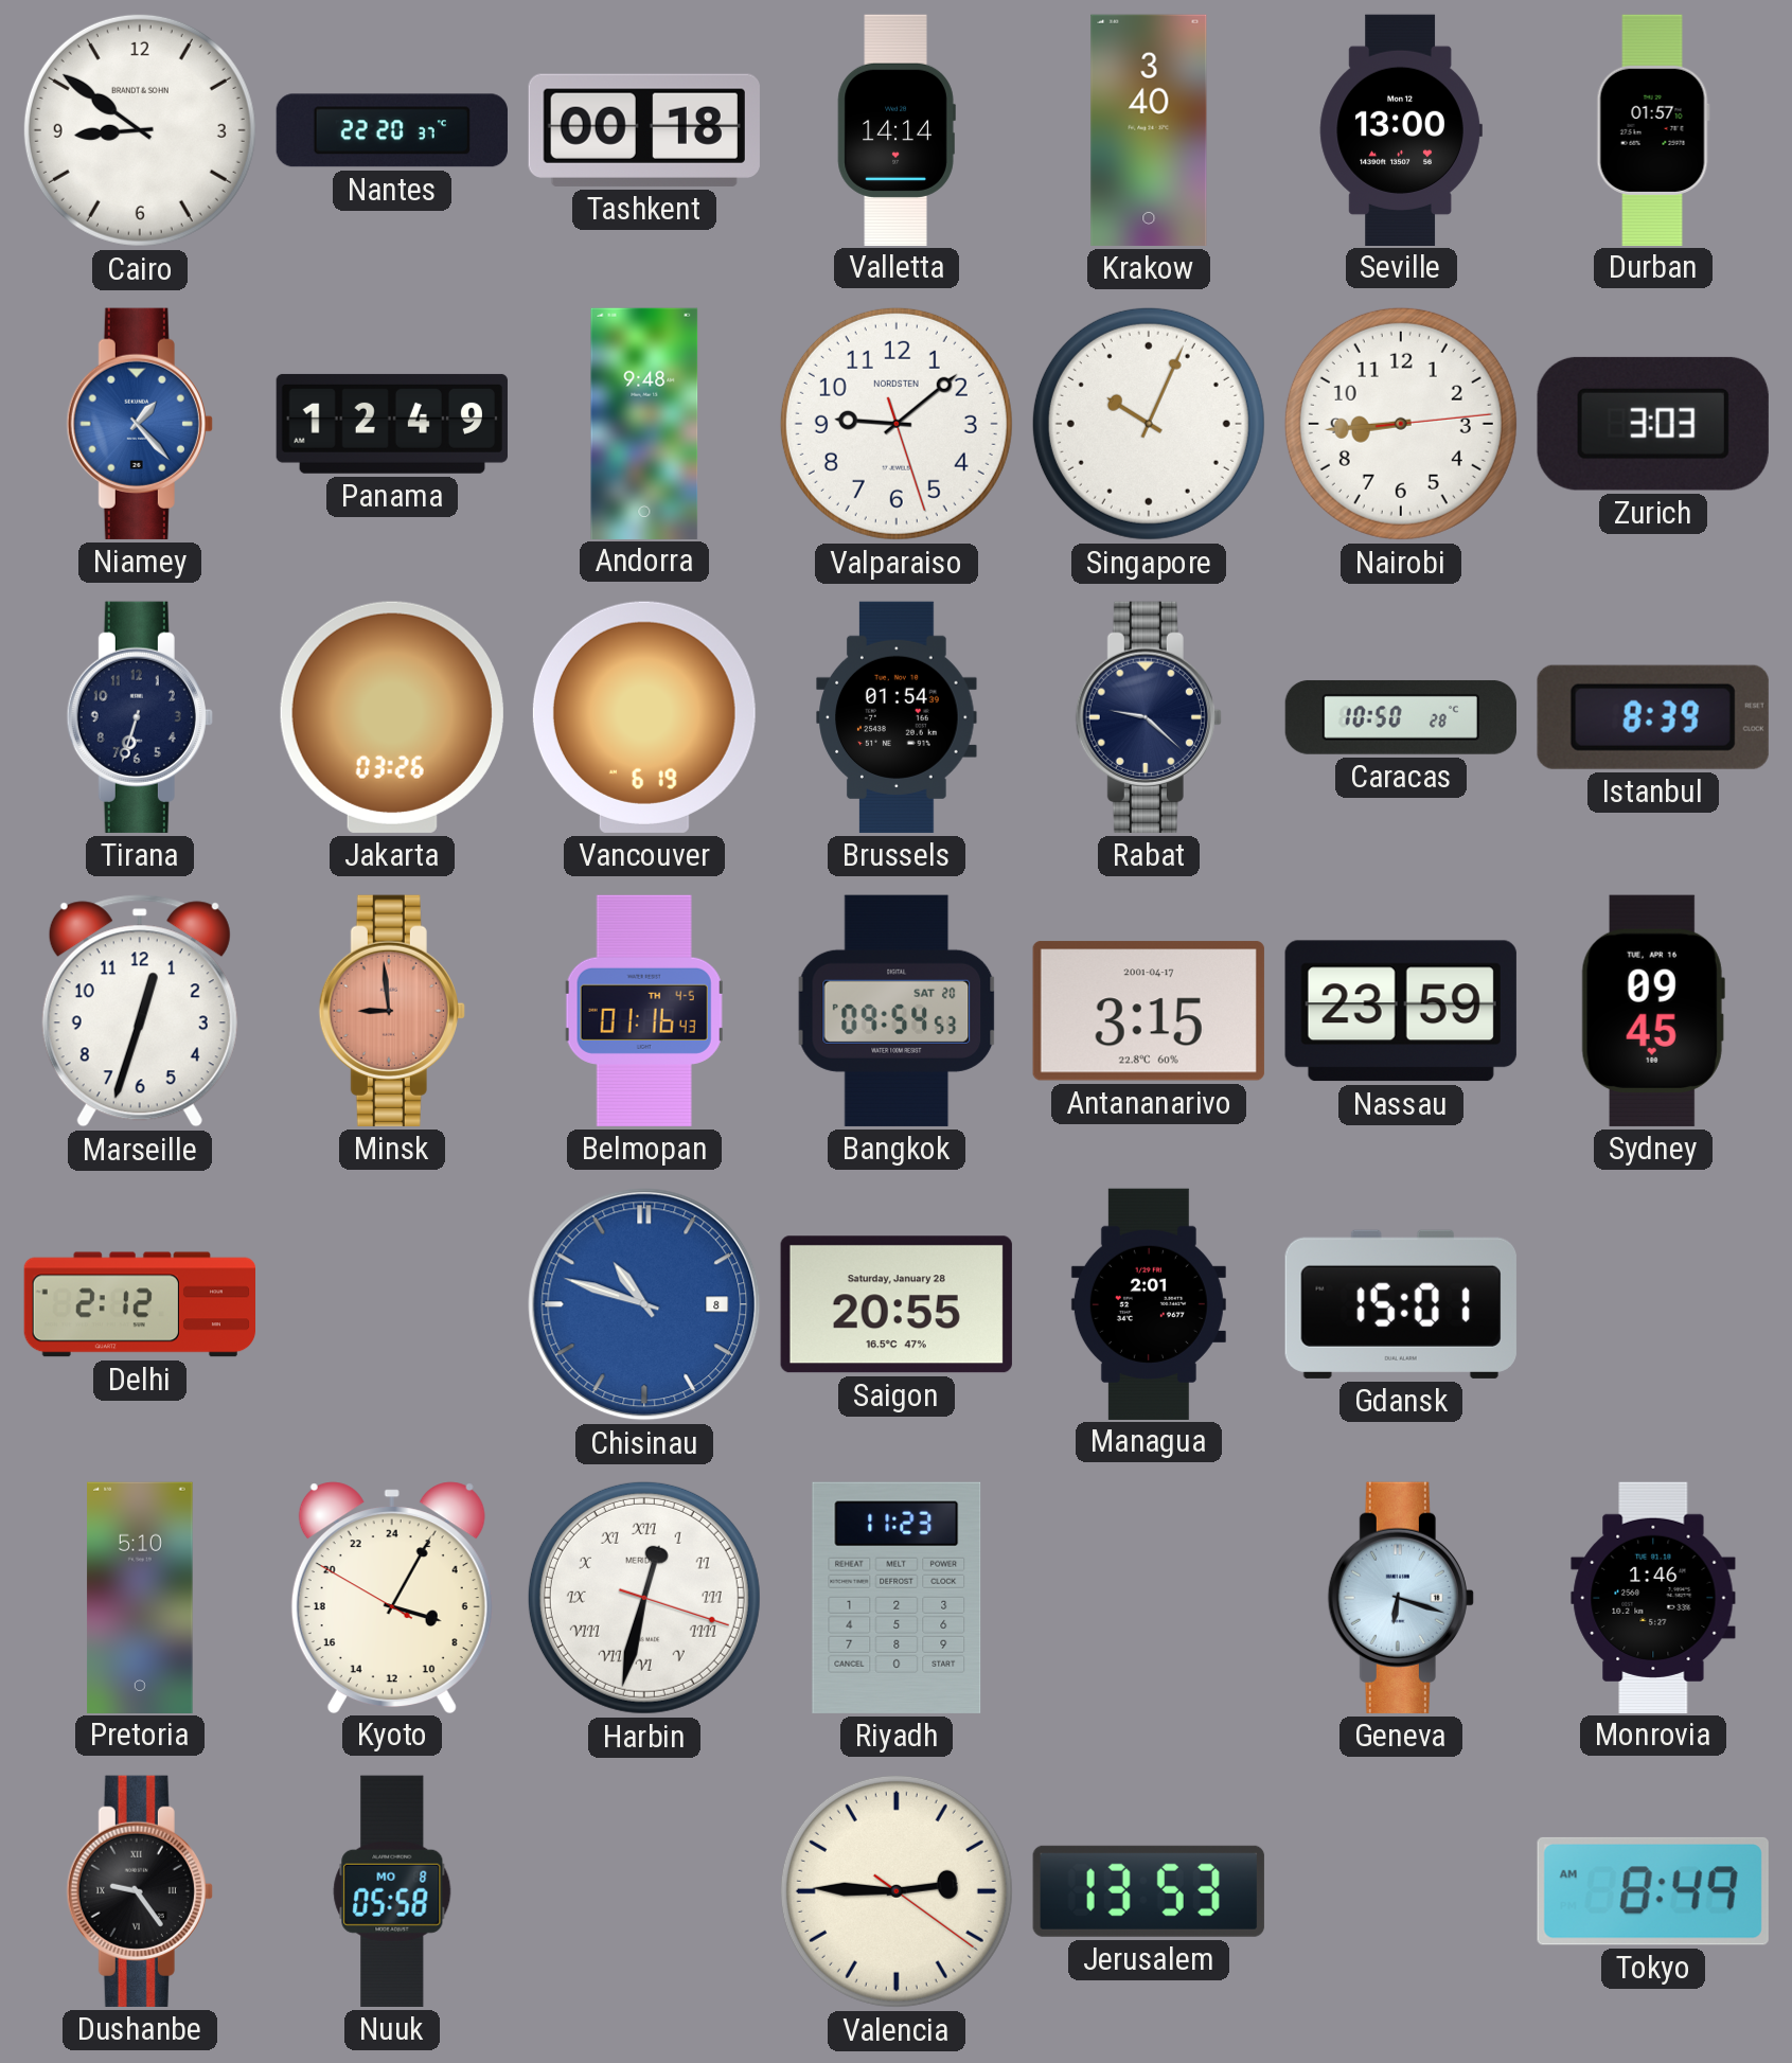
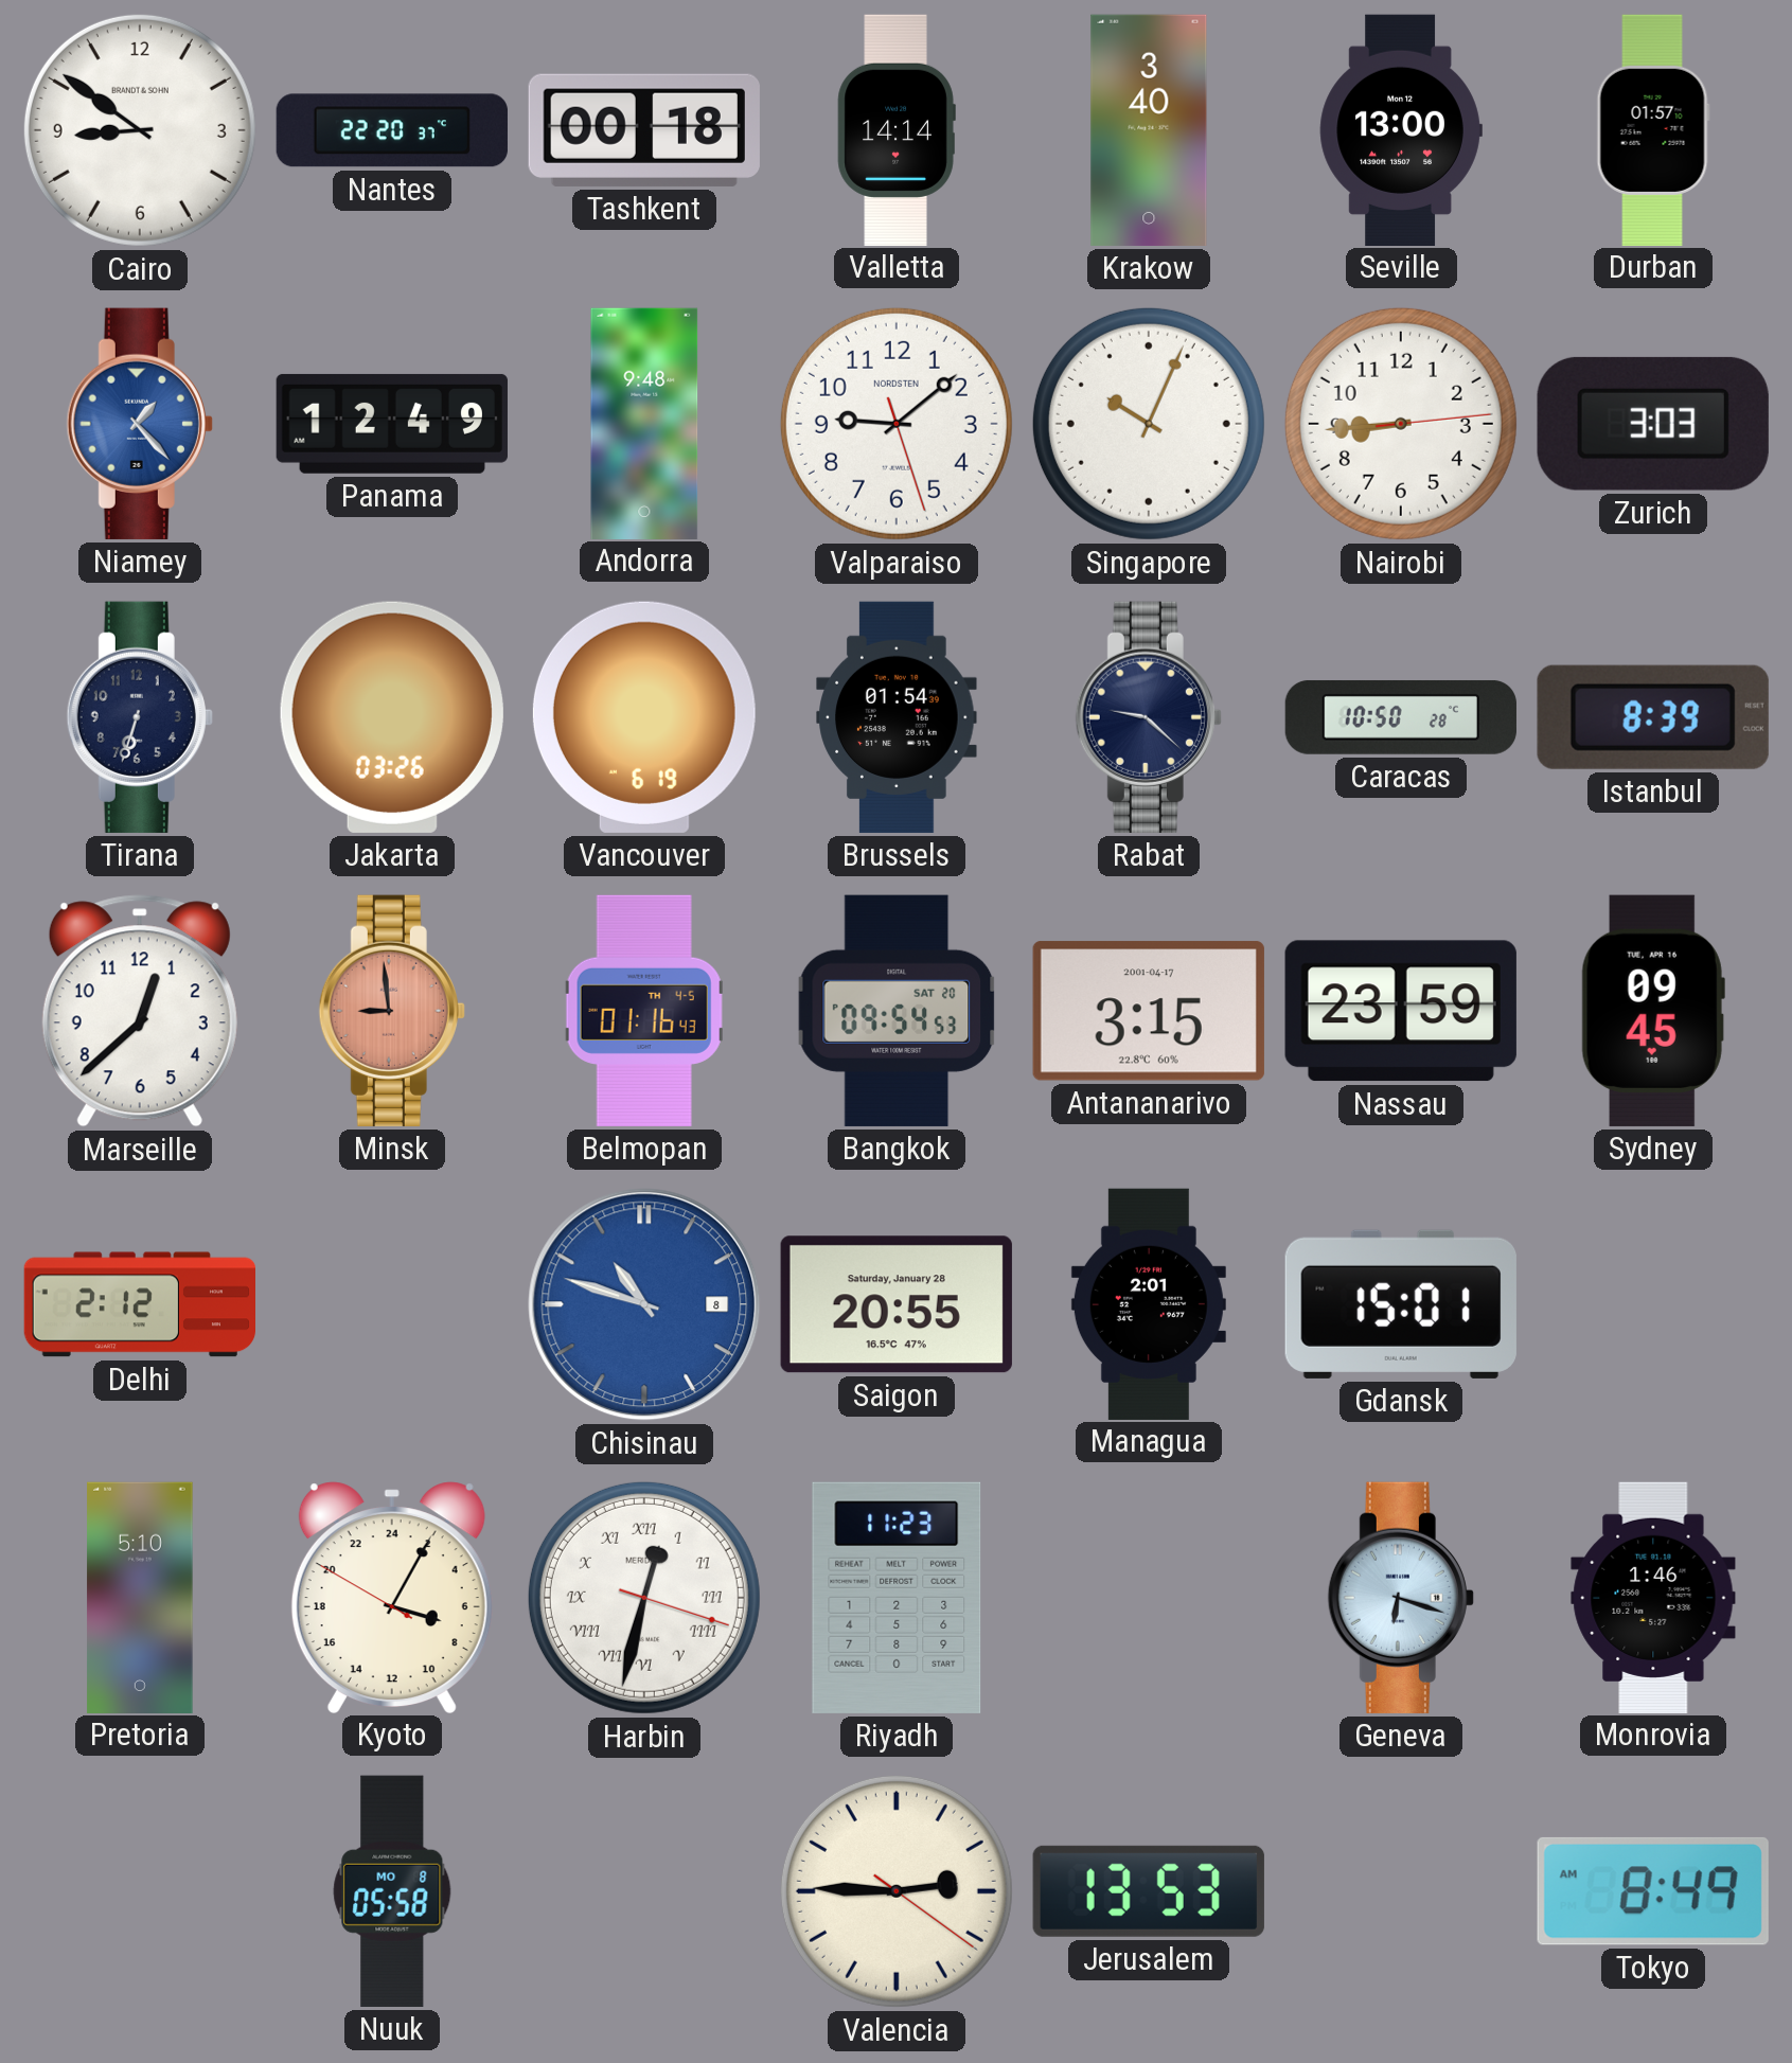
Marseille: 12:33 -> 12:38
Dushanbe: 9:24 -> none
